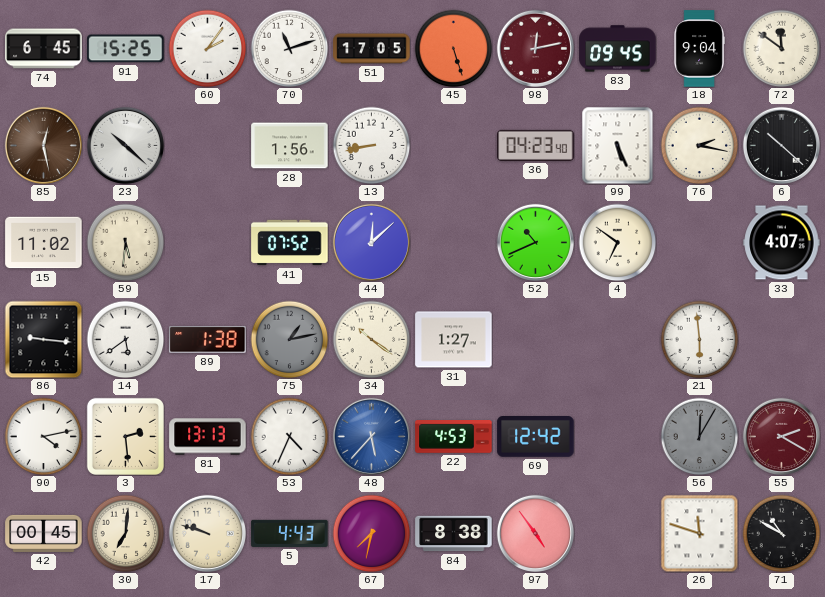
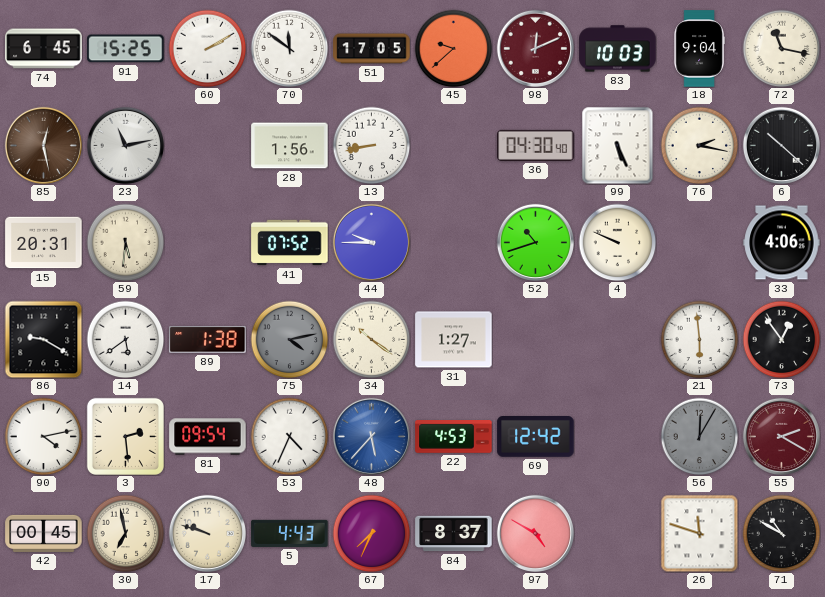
60: 2:06 -> 2:10
70: 11:12 -> 11:51
45: 5:27 -> 9:38
98: 12:13 -> 12:11
83: 09:45 -> 10:03
72: 11:51 -> 11:17
23: 10:22 -> 11:13
36: 04:23 -> 04:30
15: 11:02 -> 20:31
44: 12:08 -> 9:45
52: 10:41 -> 10:42
4: 6:51 -> 9:49
33: 4:07 -> 4:06
86: 9:16 -> 9:20
75: 1:13 -> 4:13
73: none -> 12:54
81: 13:13 -> 09:54
30: 7:01 -> 6:58
67: 7:32 -> 7:34
84: 8:38 -> 8:37
97: 4:54 -> 4:50
